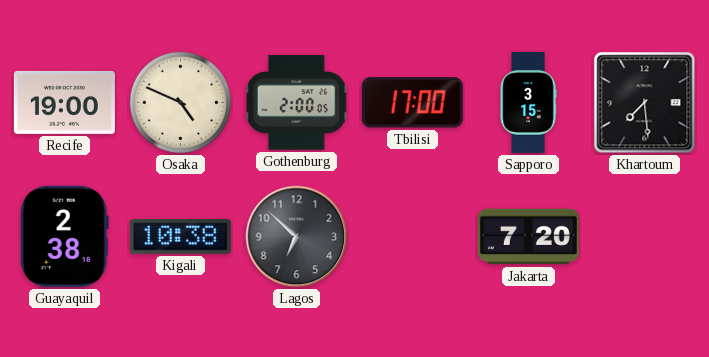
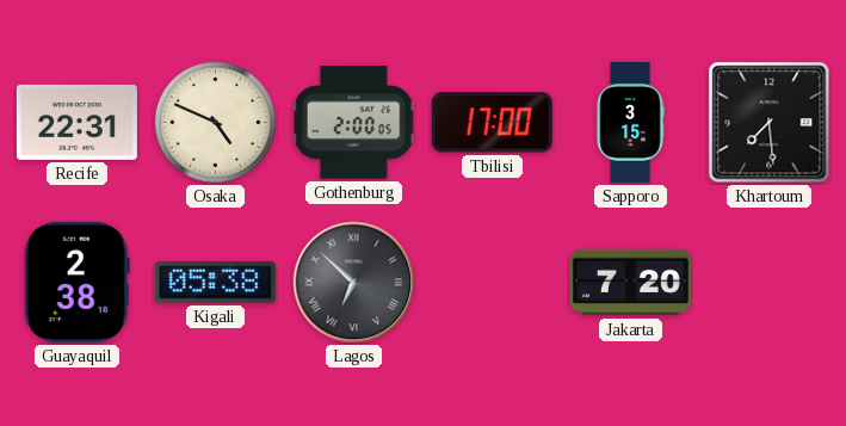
Recife: 19:00 -> 22:31
Kigali: 10:38 -> 05:38
Lagos numerals: Arabic -> Roman
